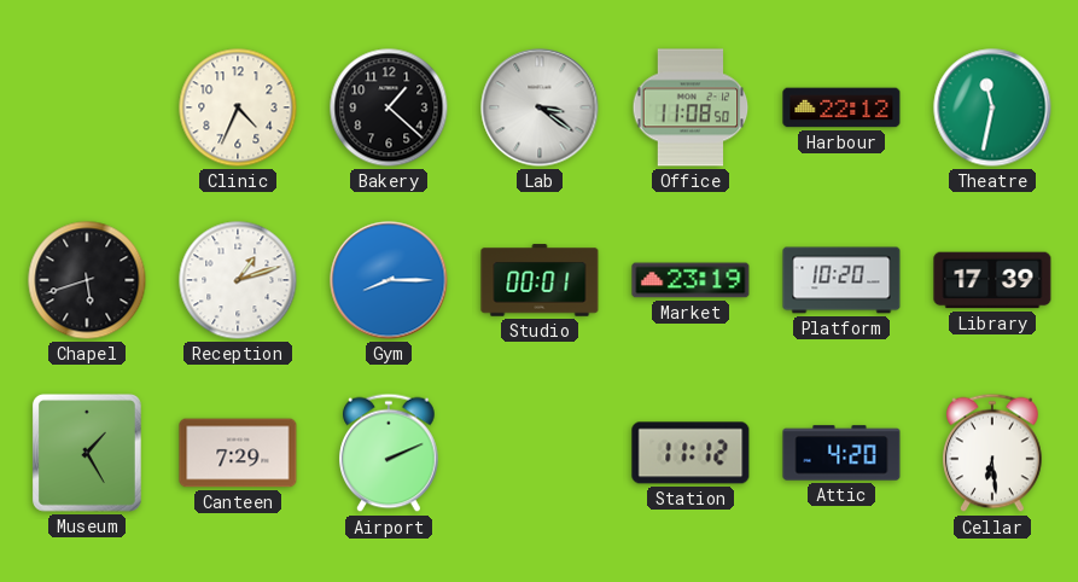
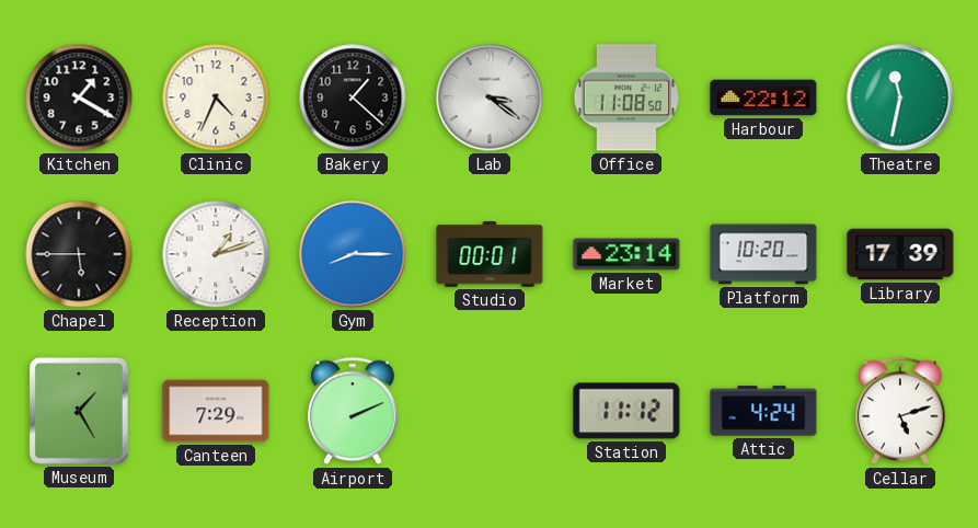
Kitchen: none -> 1:20
Chapel: 5:42 -> 5:45
Market: 23:19 -> 23:14
Attic: 4:20 -> 4:24
Cellar: 6:29 -> 5:12
